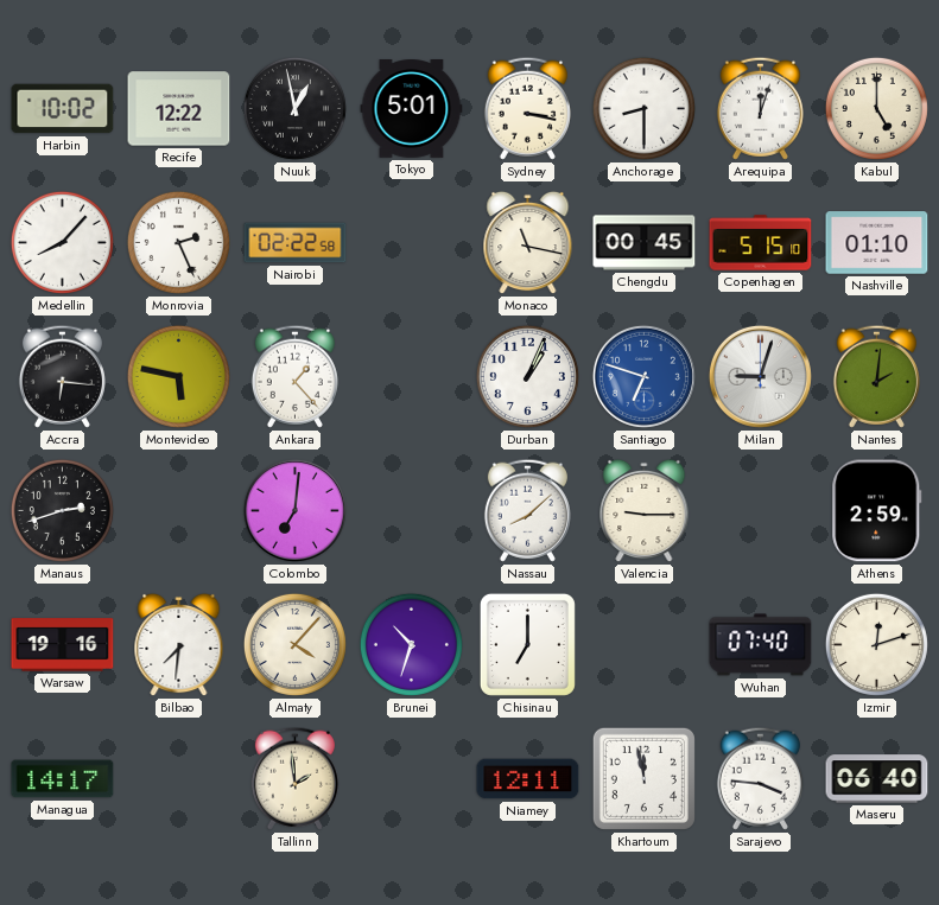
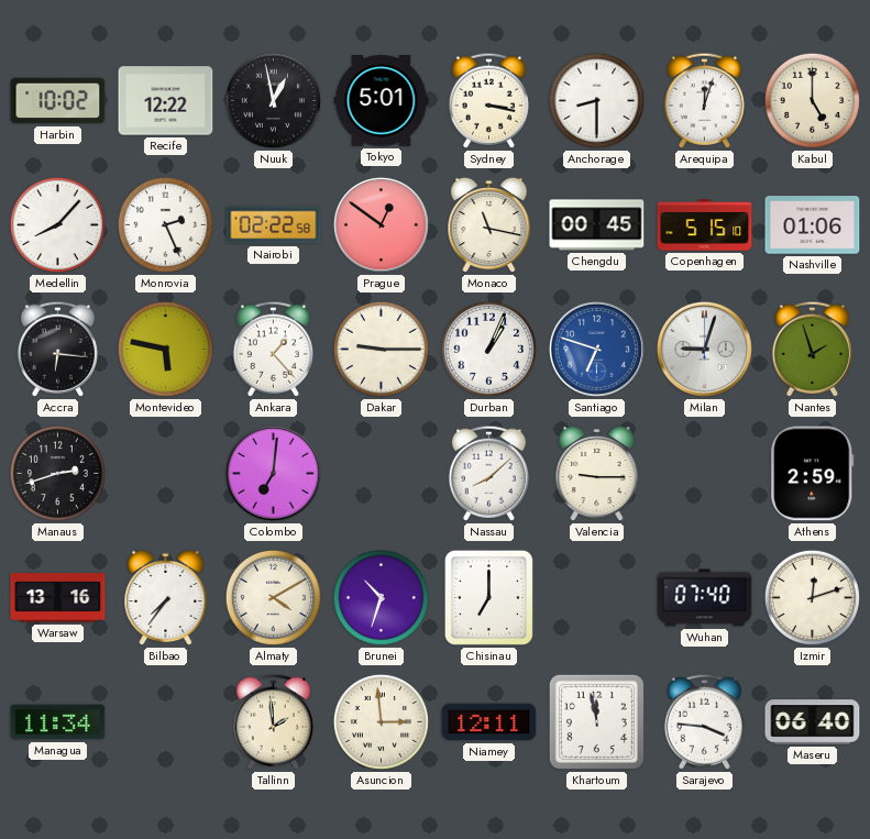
Prague: none -> 12:51
Nashville: 01:10 -> 01:06
Dakar: none -> 9:15
Nantes: 2:01 -> 1:57
Warsaw: 19:16 -> 13:16
Bilbao: 7:31 -> 7:36
Almaty: 4:07 -> 4:10
Managua: 14:17 -> 11:34
Asuncion: none -> 2:59
